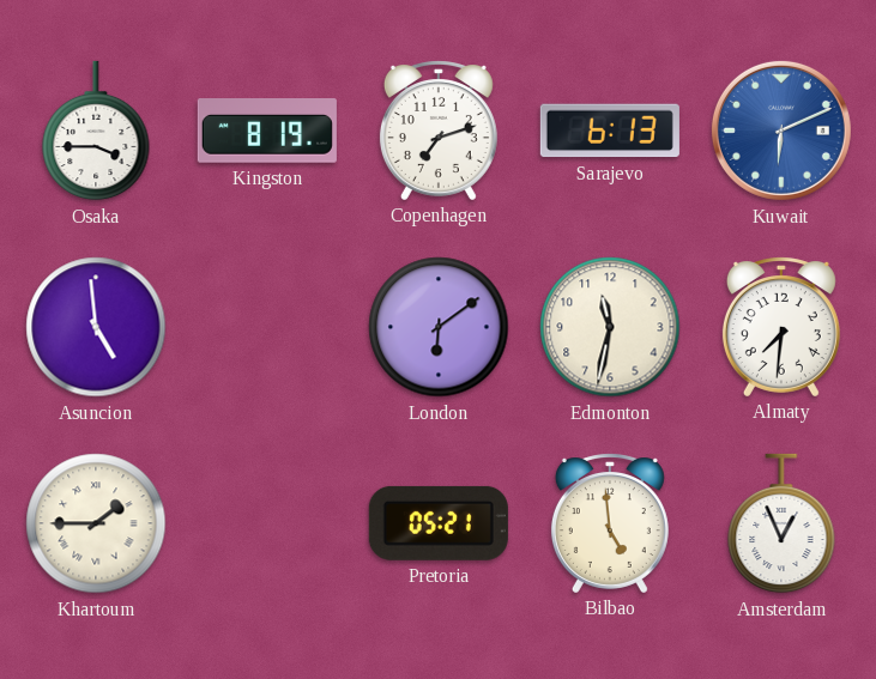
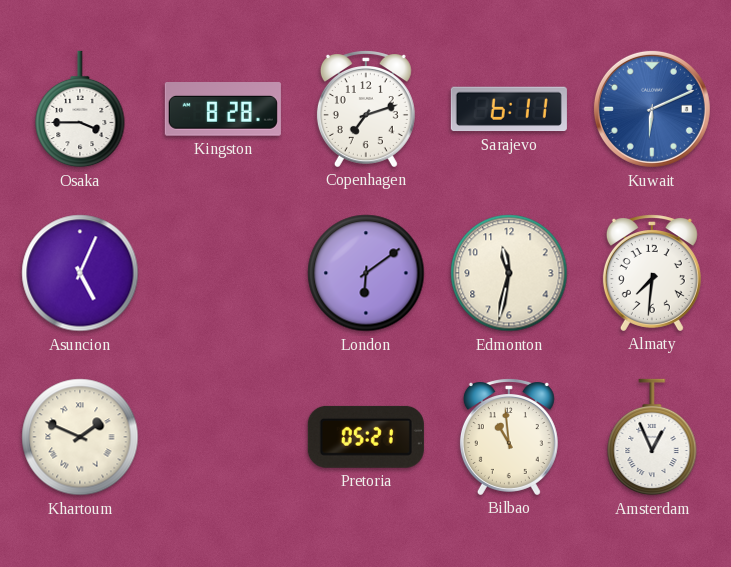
Kingston: 8:19 -> 8:28
Sarajevo: 6:13 -> 6:11
Asuncion: 4:59 -> 5:04
Khartoum: 1:45 -> 1:49
Bilbao: 4:59 -> 10:59
